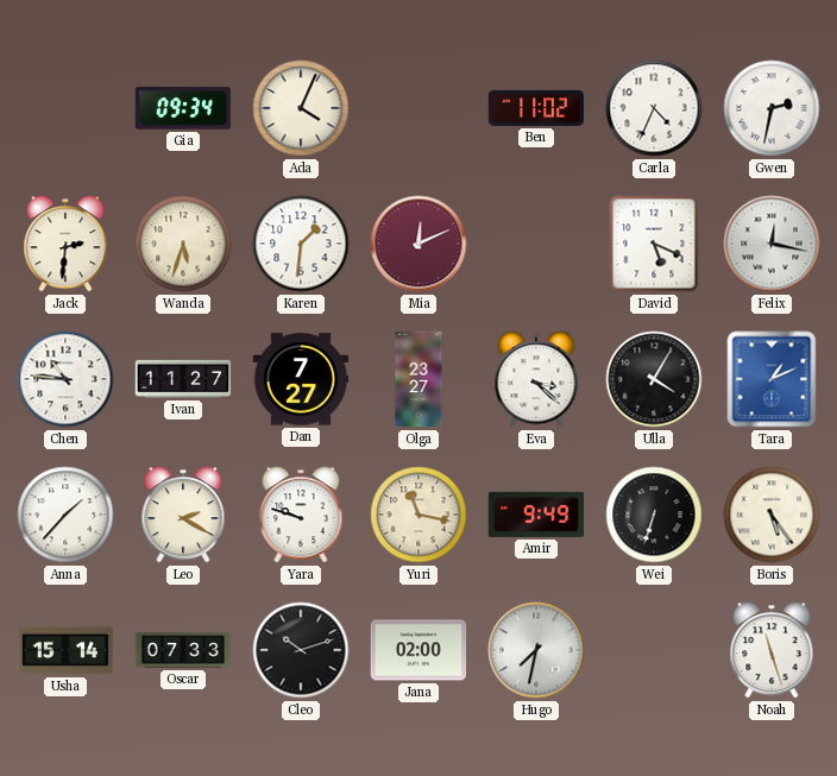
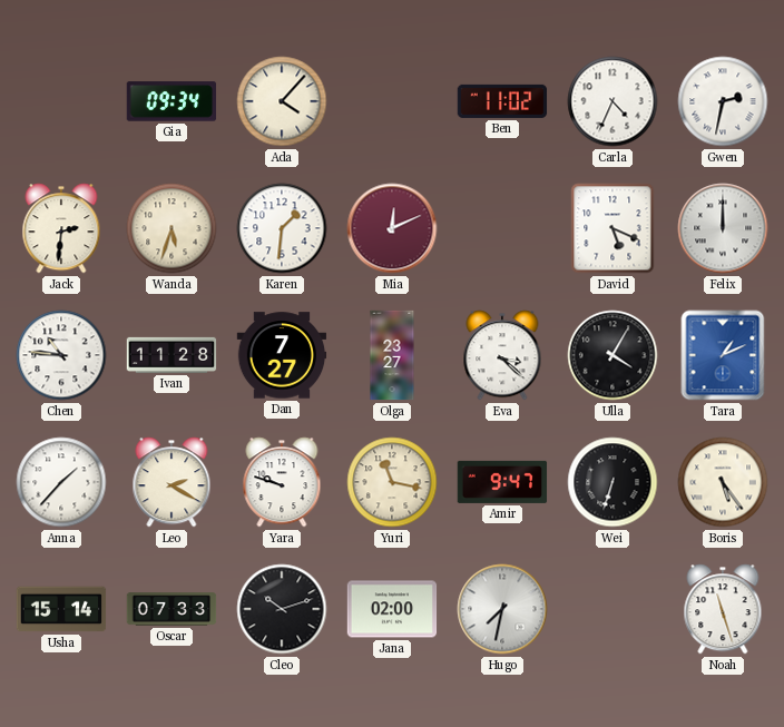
Ada: 4:04 -> 4:07
Felix: 12:17 -> 12:00
Ivan: 11:27 -> 11:28
Amir: 9:49 -> 9:47
